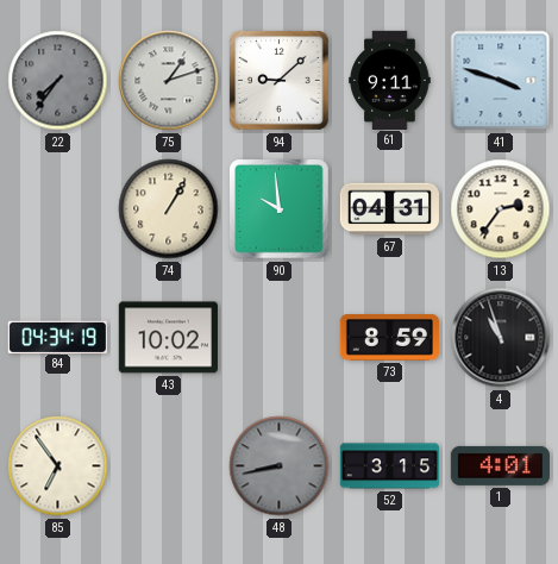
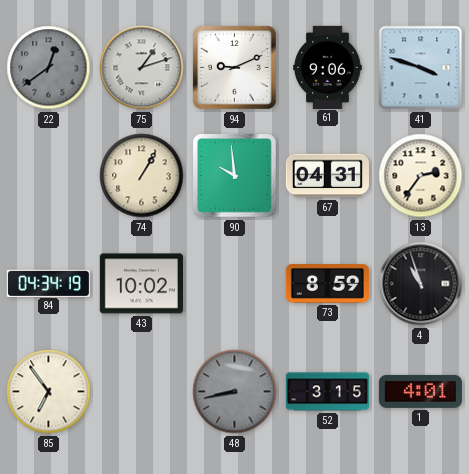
22: 7:36 -> 12:39
94: 9:08 -> 9:11
61: 9:11 -> 9:06
